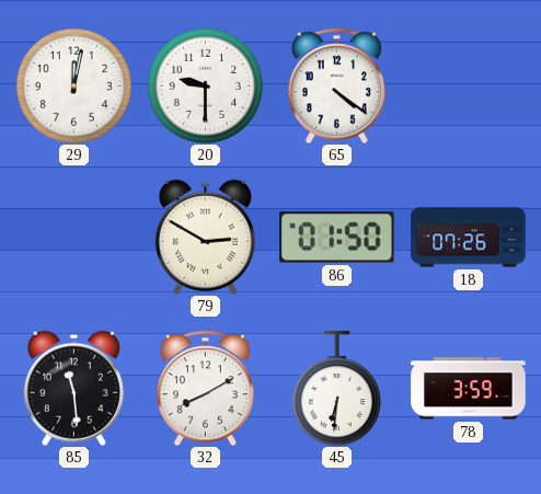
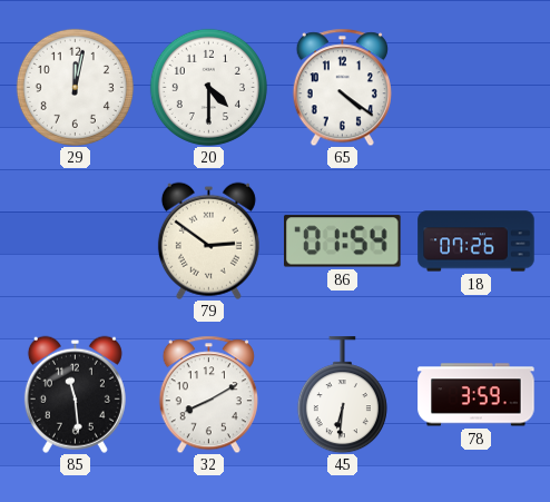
20: 9:30 -> 4:30
79: 2:50 -> 2:51
86: 01:50 -> 01:54
